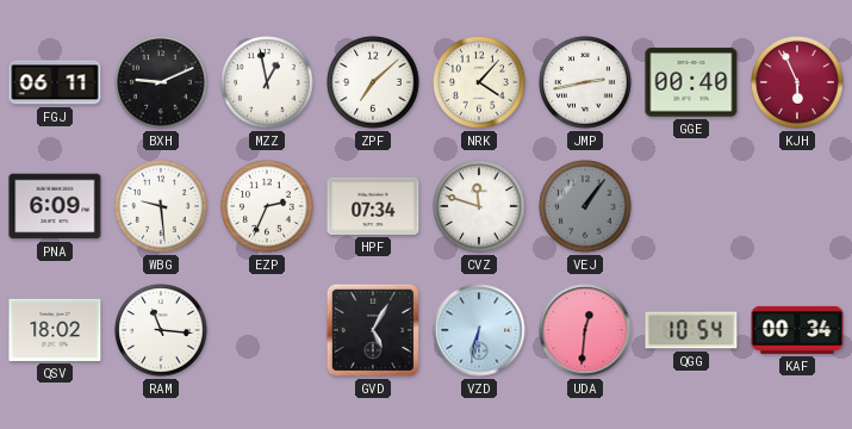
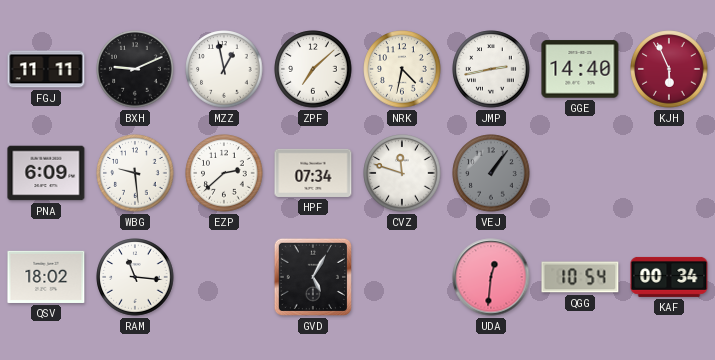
FGJ: 06:11 -> 11:11
NRK: 4:07 -> 4:32
GGE: 00:40 -> 14:40
EZP: 2:34 -> 2:38
VZD: 6:32 -> none
